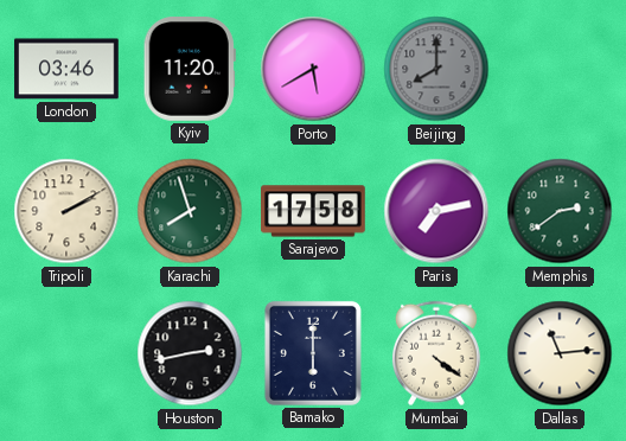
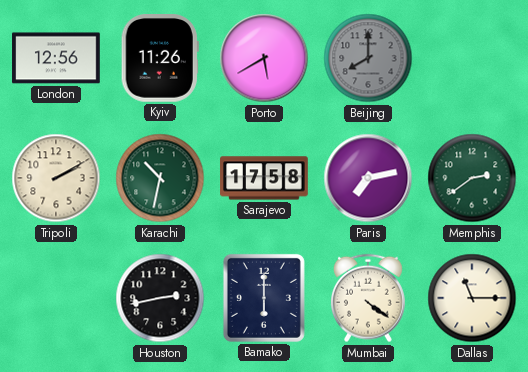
London: 03:46 -> 12:56
Kyiv: 11:20 -> 11:26
Karachi: 7:57 -> 10:32
Dallas: 11:14 -> 11:15
